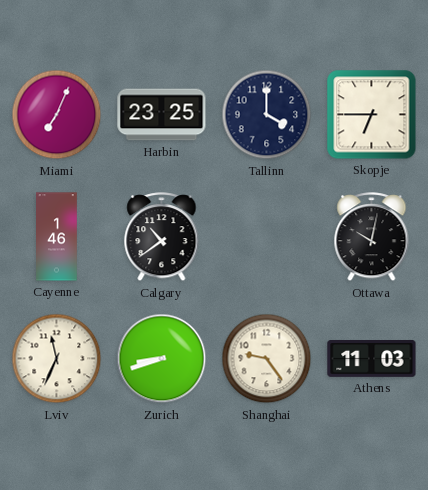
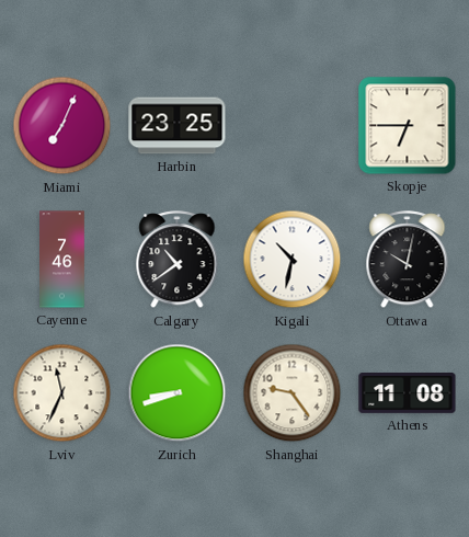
Tallinn: 4:00 -> none
Cayenne: 1:46 -> 7:46
Kigali: none -> 10:32
Athens: 11:03 -> 11:08
